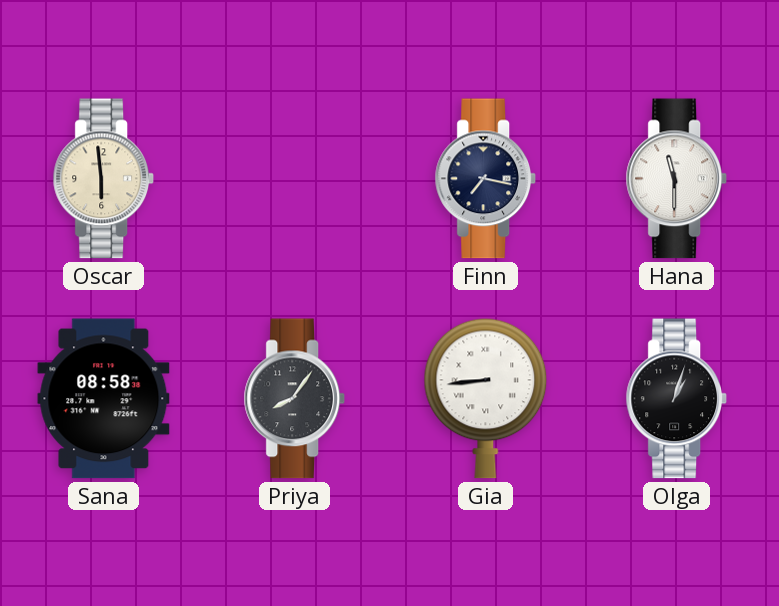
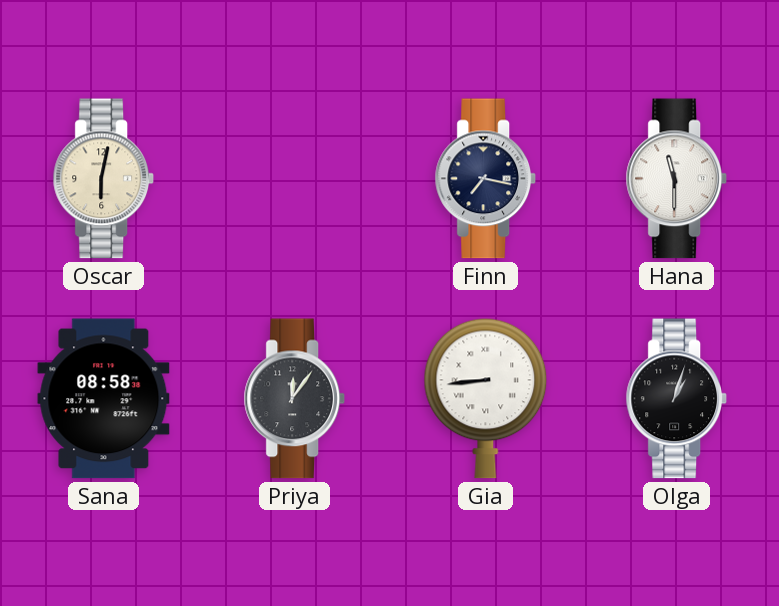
Oscar: 5:59 -> 6:02
Priya: 8:06 -> 12:06
